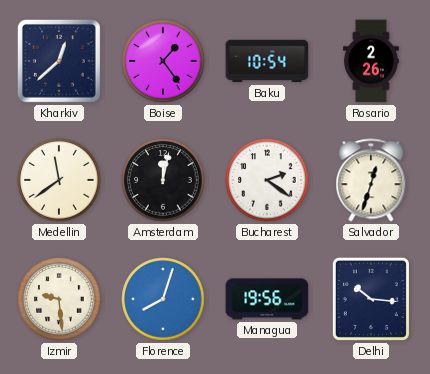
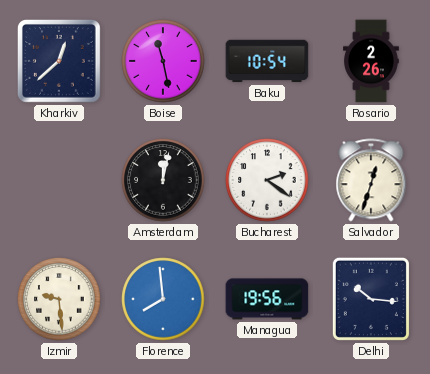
Boise: 1:24 -> 11:28
Medellin: 11:39 -> none
Florence: 8:03 -> 7:59
